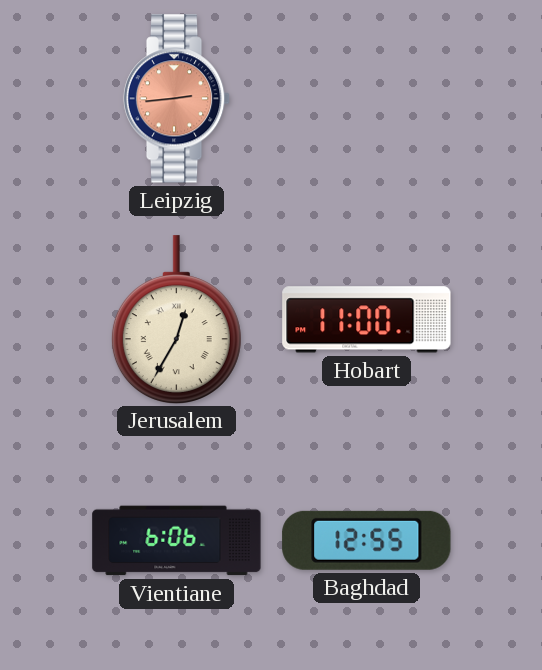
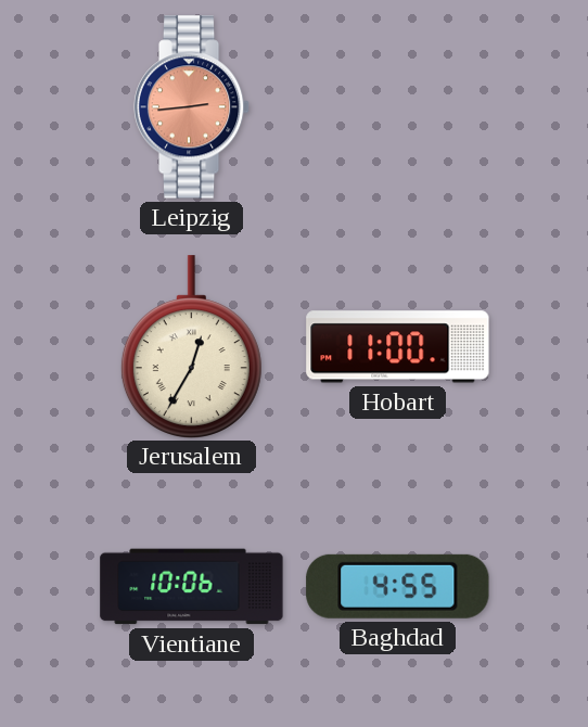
Vientiane: 6:06 -> 10:06
Baghdad: 12:55 -> 4:55
